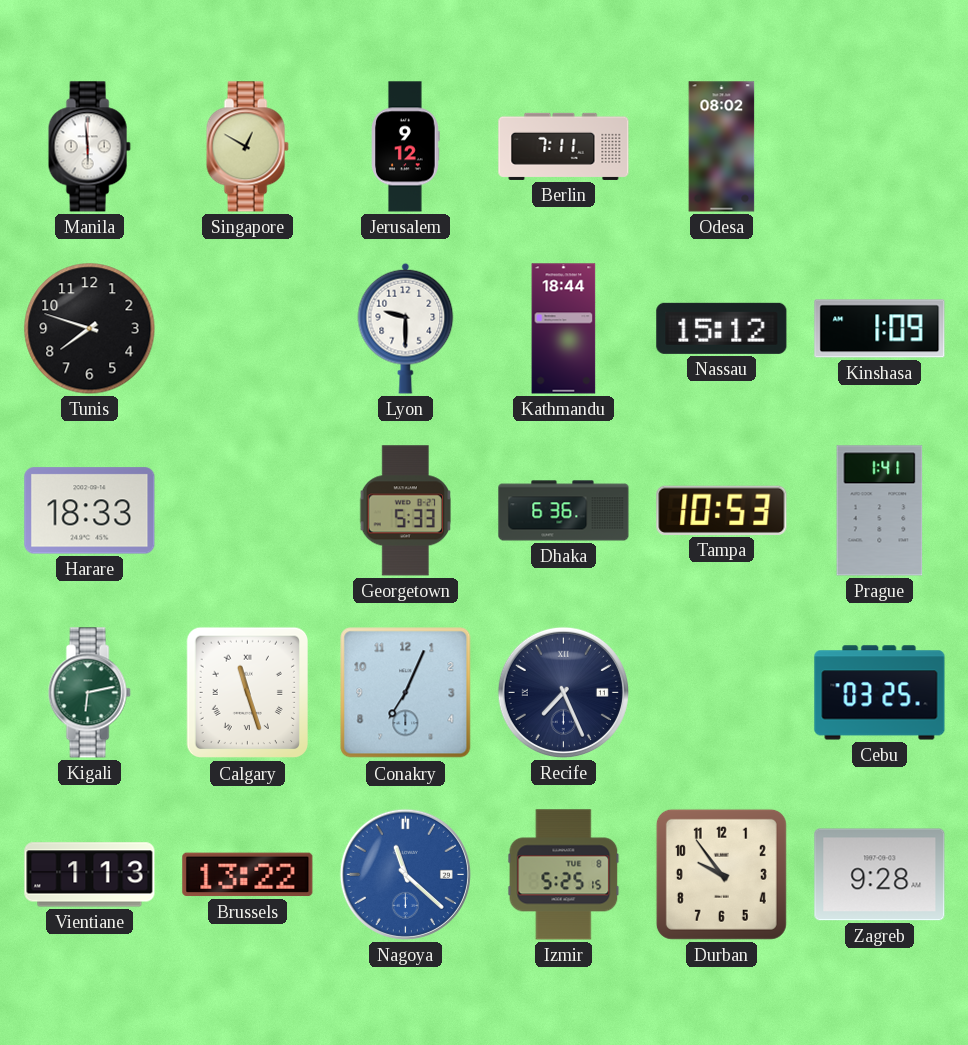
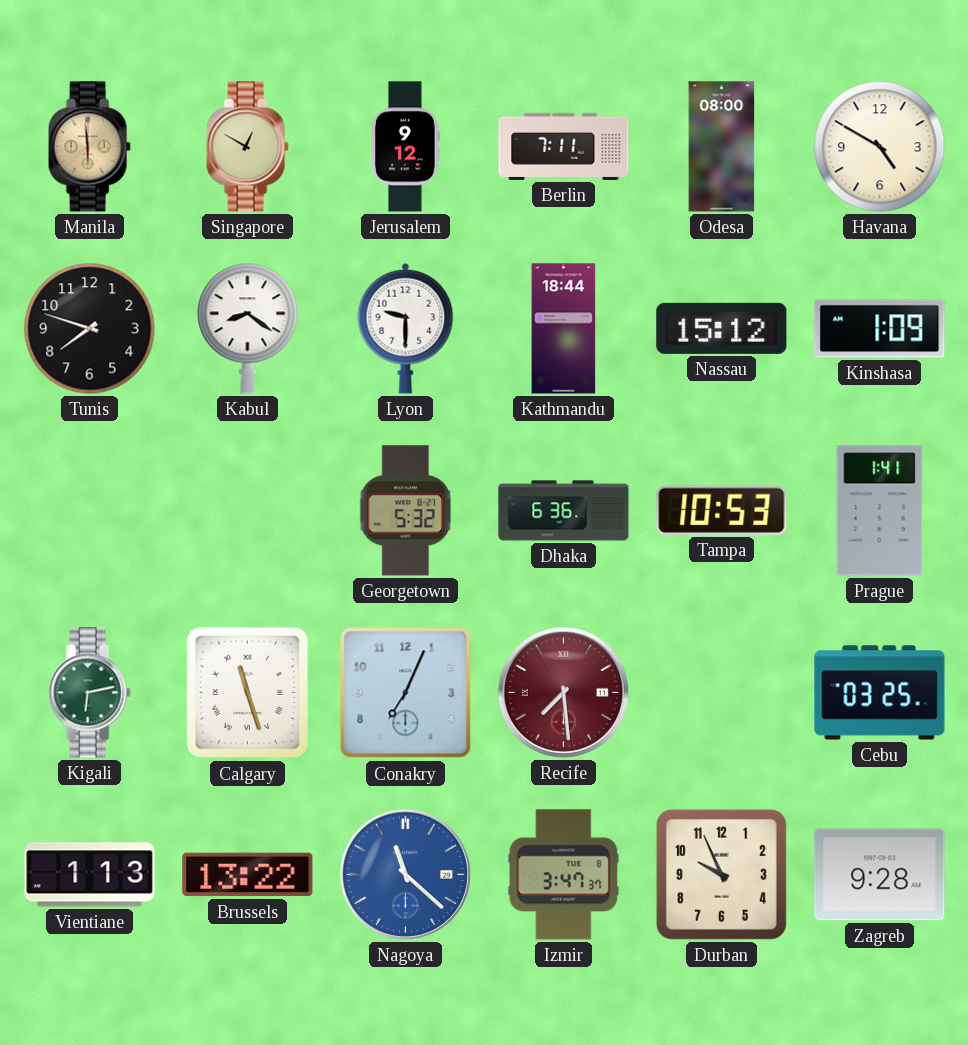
Manila dial: white -> champagne
Odesa: 08:02 -> 08:00
Havana: none -> 4:50
Kabul: none -> 8:21
Harare: 18:33 -> none
Georgetown: 5:33 -> 5:32
Recife: 7:26 -> 7:29
Recife dial: navy -> burgundy
Izmir: 5:25 -> 3:47
Durban: 9:54 -> 9:56
